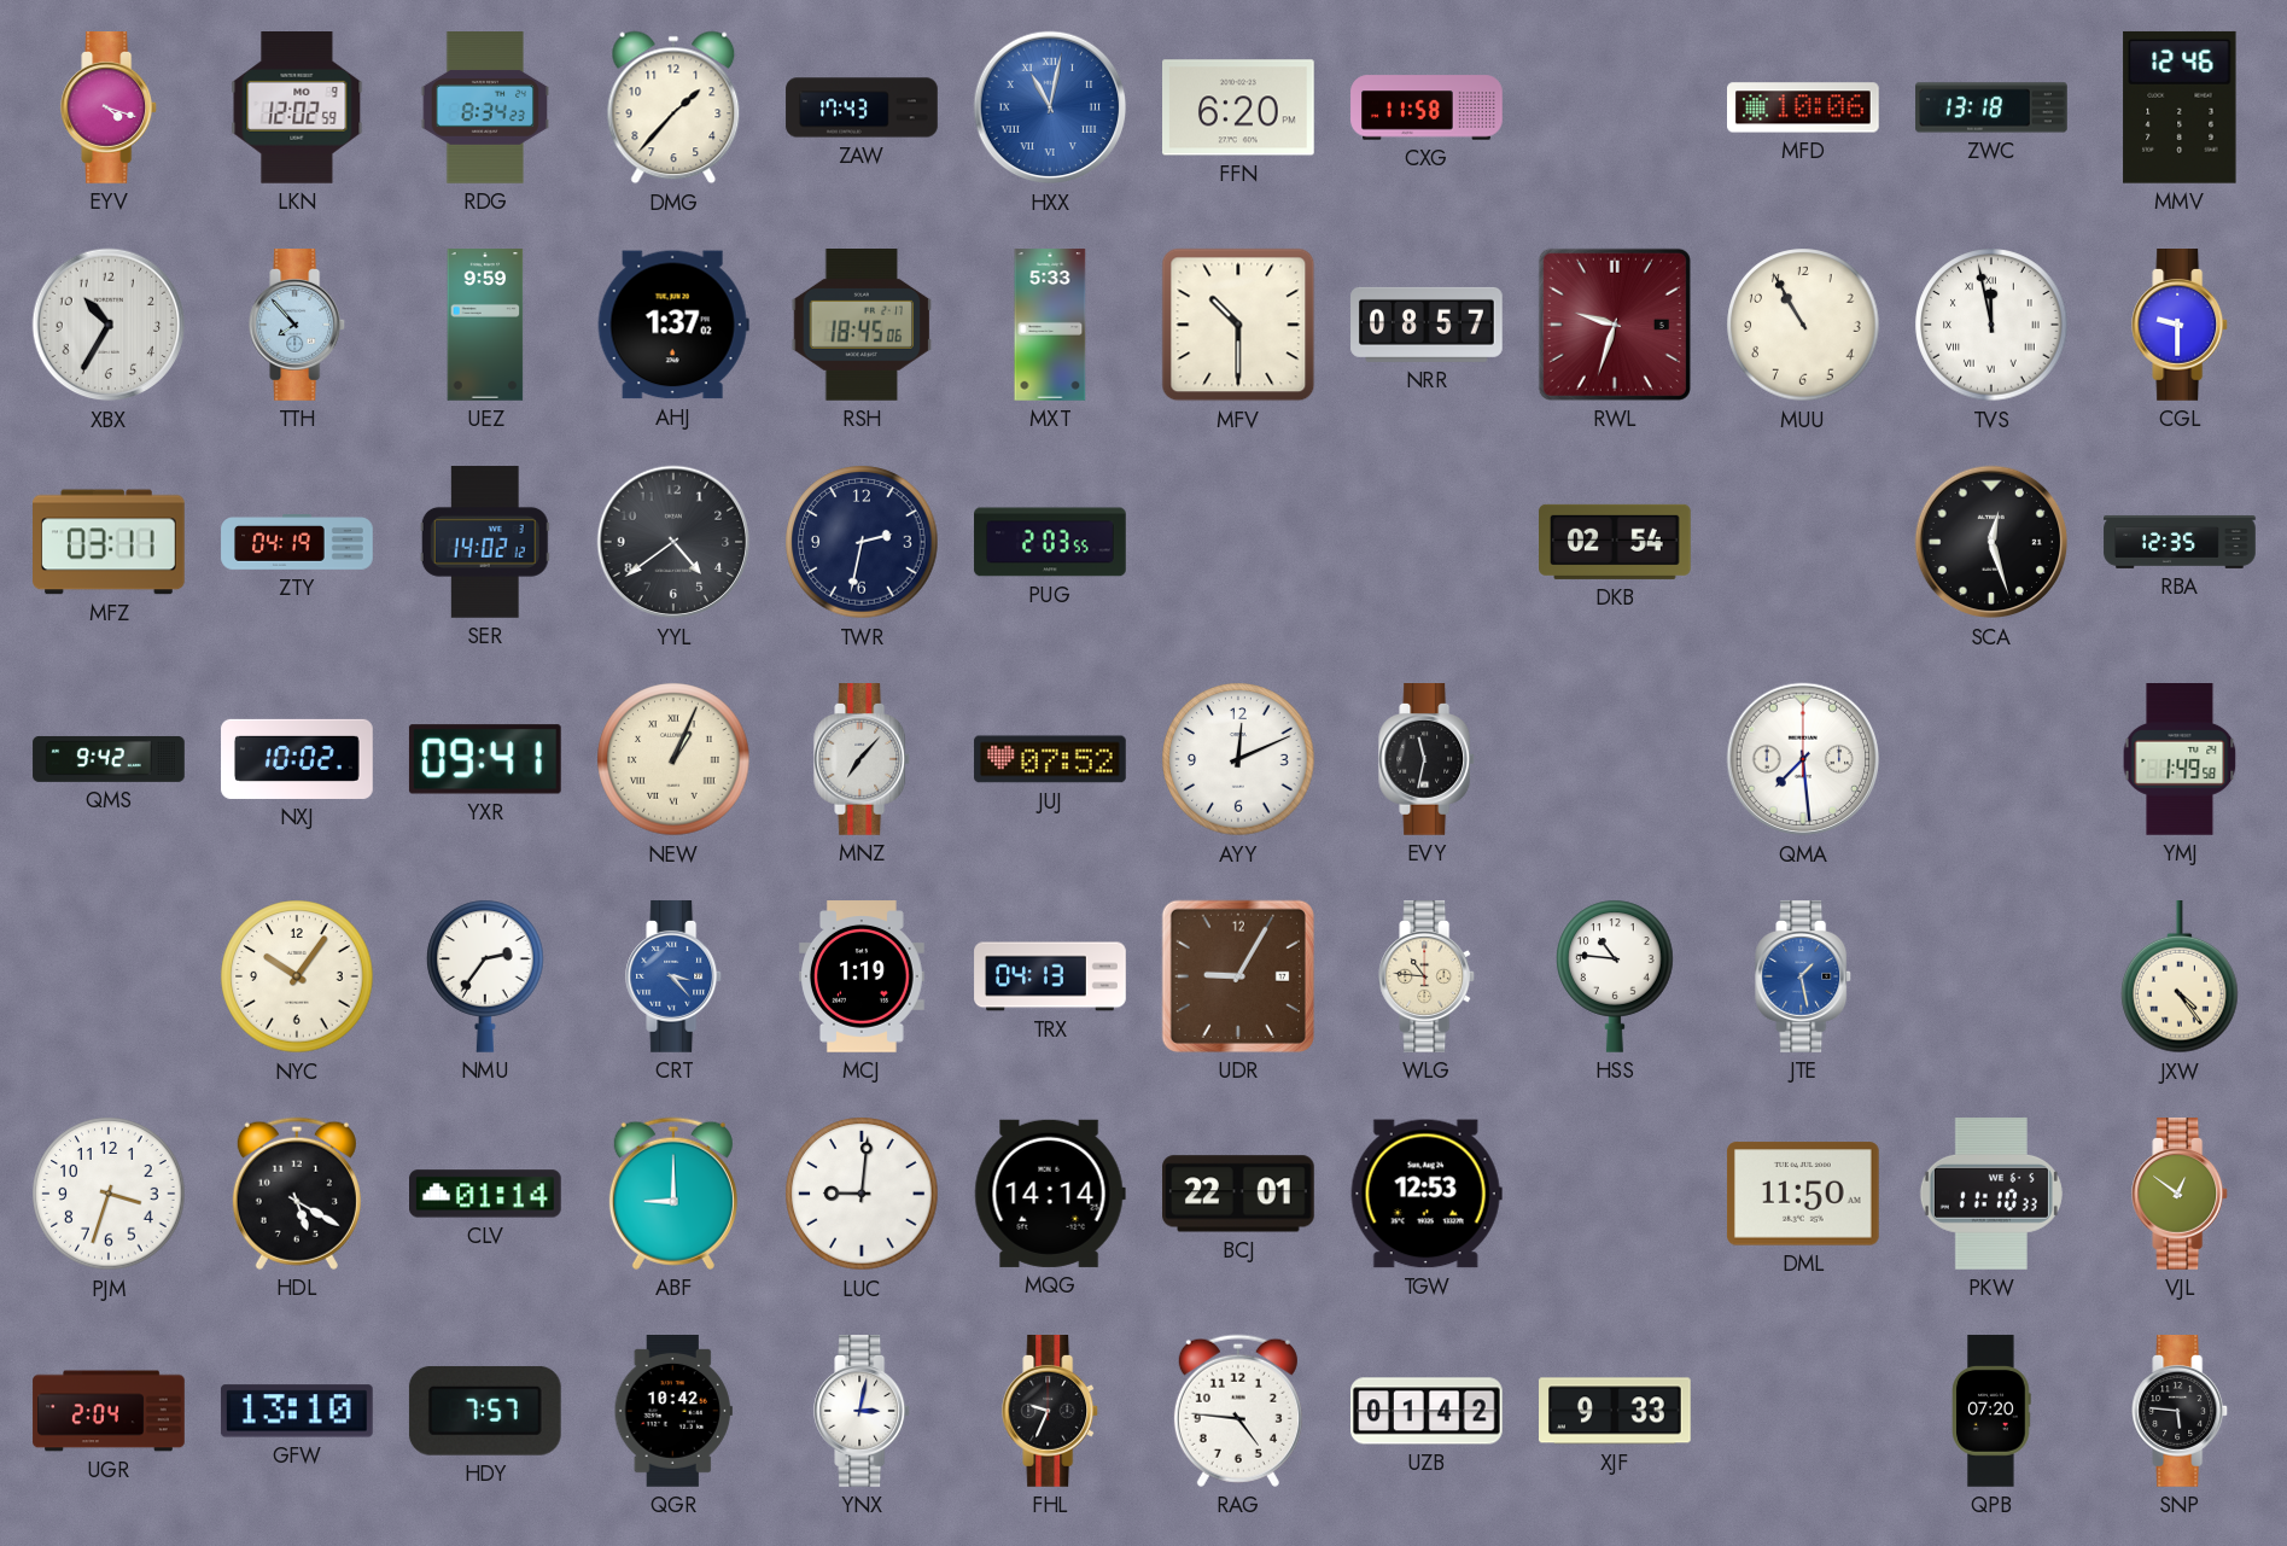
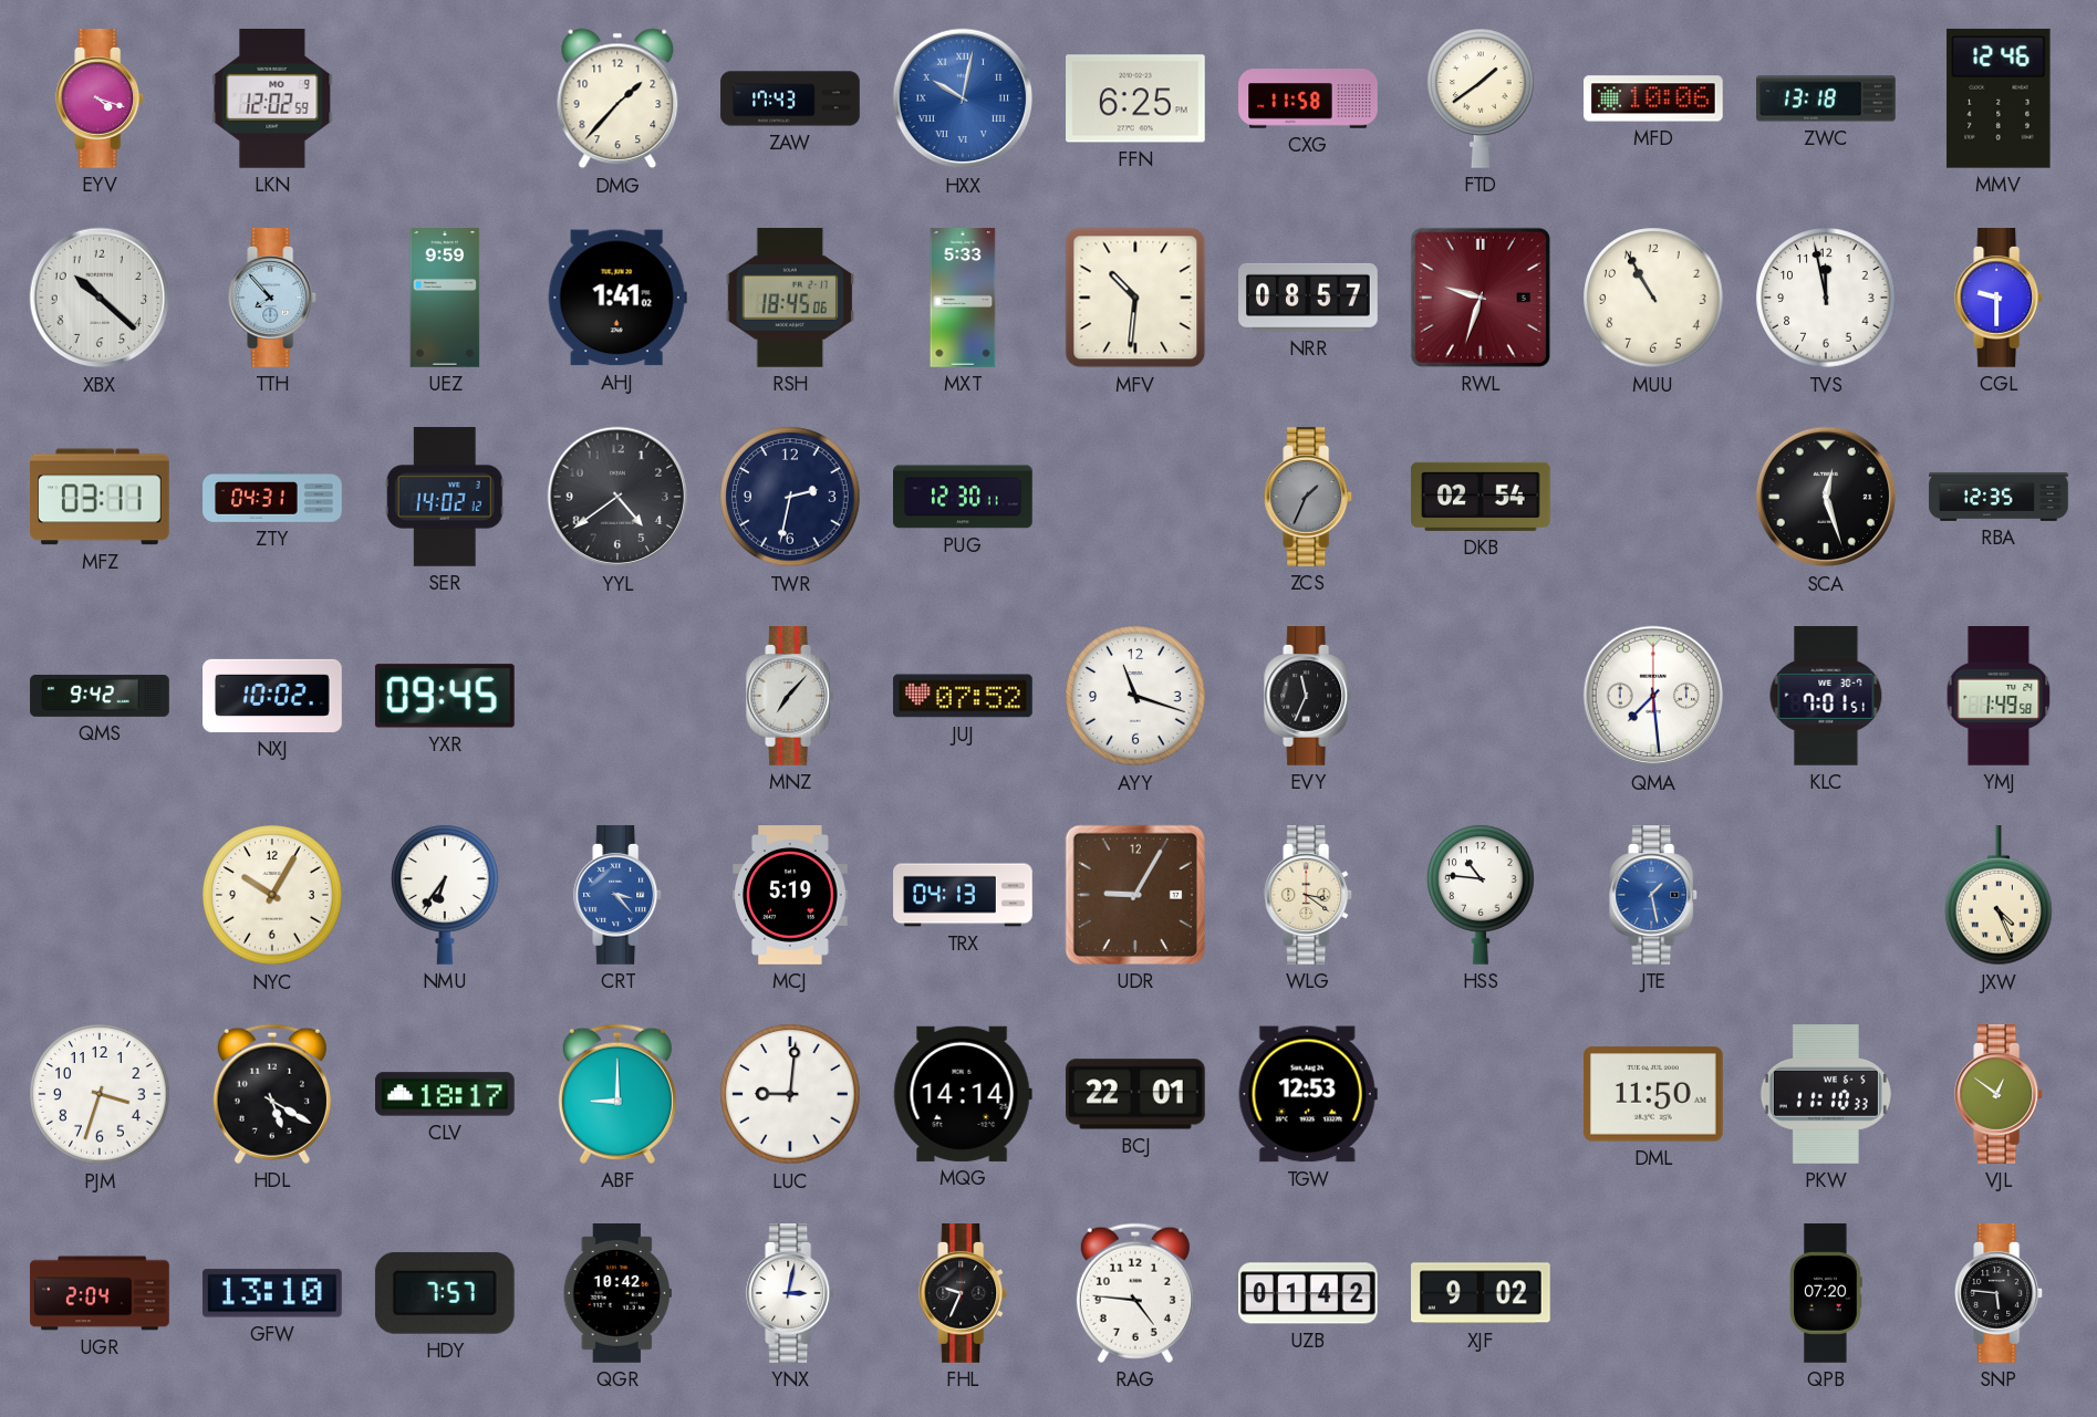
RDG: 8:34 -> none
HXX: 11:02 -> 10:02
FFN: 6:20 -> 6:25
FTD: none -> 1:39
XBX: 10:35 -> 10:22
AHJ: 1:37 -> 1:41
MFV: 10:30 -> 10:31
TVS numerals: Roman -> Arabic
ZTY: 04:19 -> 04:31
PUG: 2:03 -> 12:30
ZCS: none -> 1:34
YXR: 09:41 -> 09:45
NEW: 1:04 -> none
AYY: 12:11 -> 11:18
EVY: 11:32 -> 11:34
KLC: none -> 7:01
NYC: 10:06 -> 10:05
NMU: 2:36 -> 6:36
MCJ: 1:19 -> 5:19
WLG: 10:46 -> 3:21
JXW: 4:24 -> 4:26
CLV: 01:14 -> 18:17
XJF: 9:33 -> 9:02
